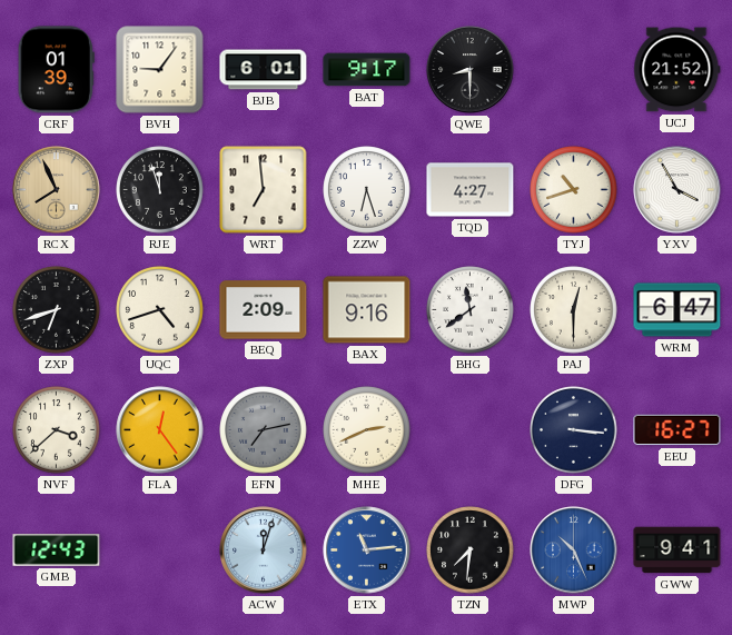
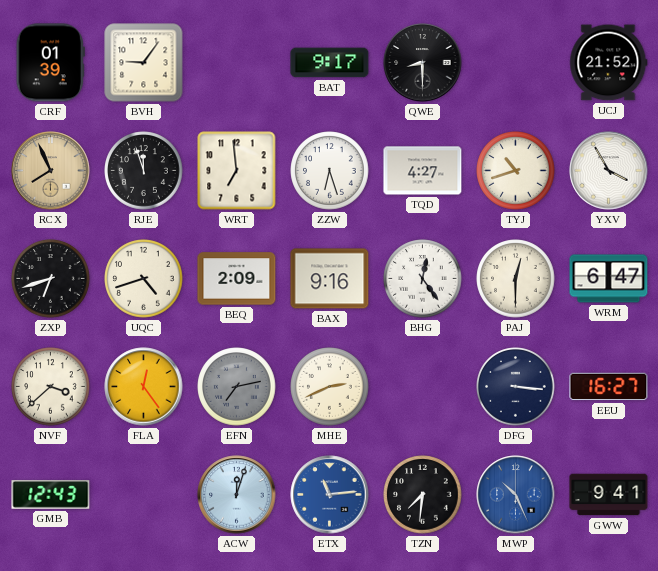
BJB: 6:01 -> none
BHG: 11:39 -> 12:24
